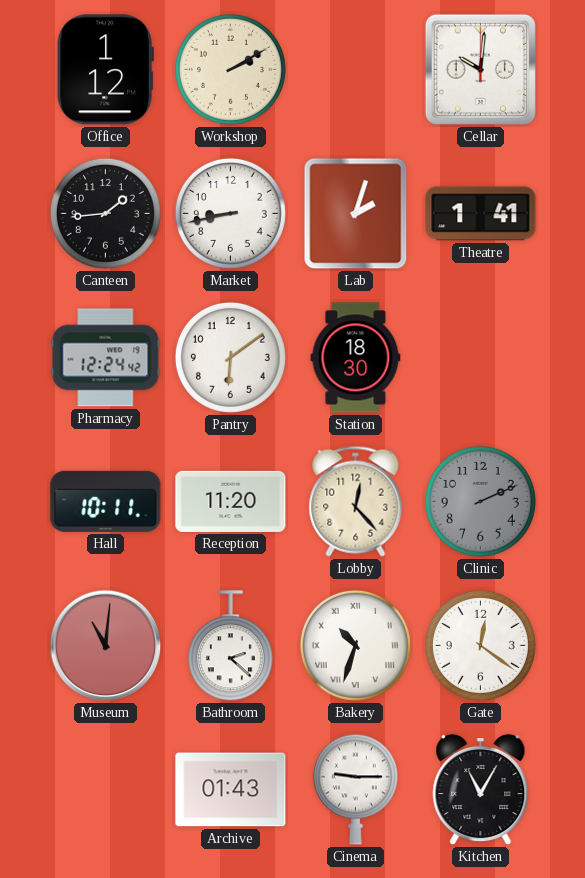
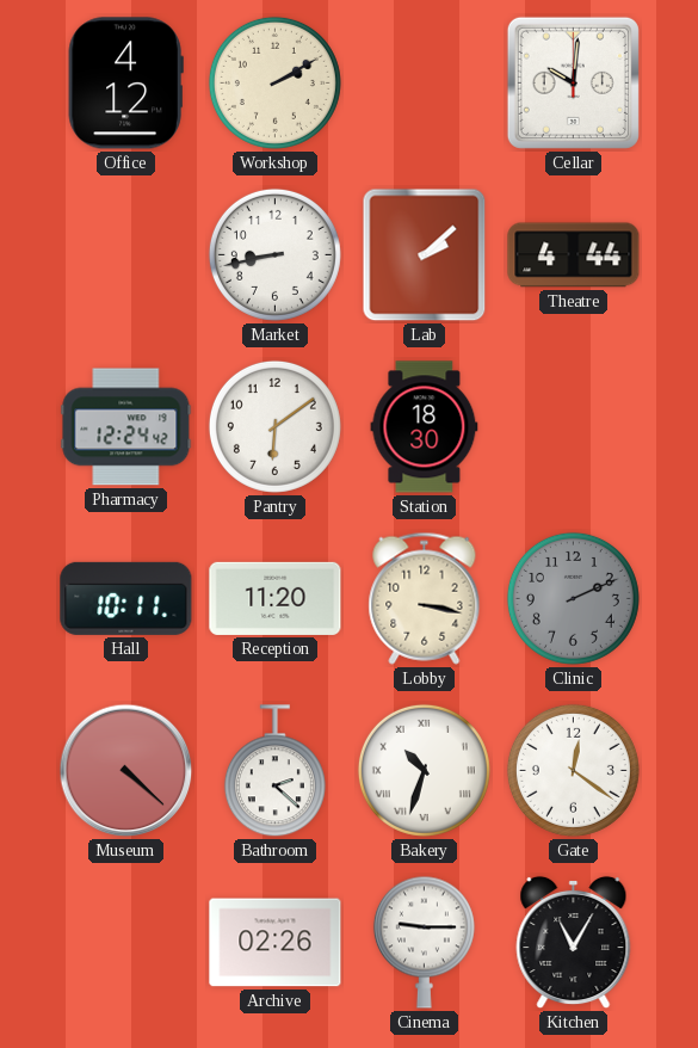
Office: 1:12 -> 4:12
Canteen: 1:44 -> none
Lab: 2:03 -> 2:08
Theatre: 1:41 -> 4:44
Lobby: 12:23 -> 3:17
Museum: 11:01 -> 4:22
Archive: 01:43 -> 02:26
